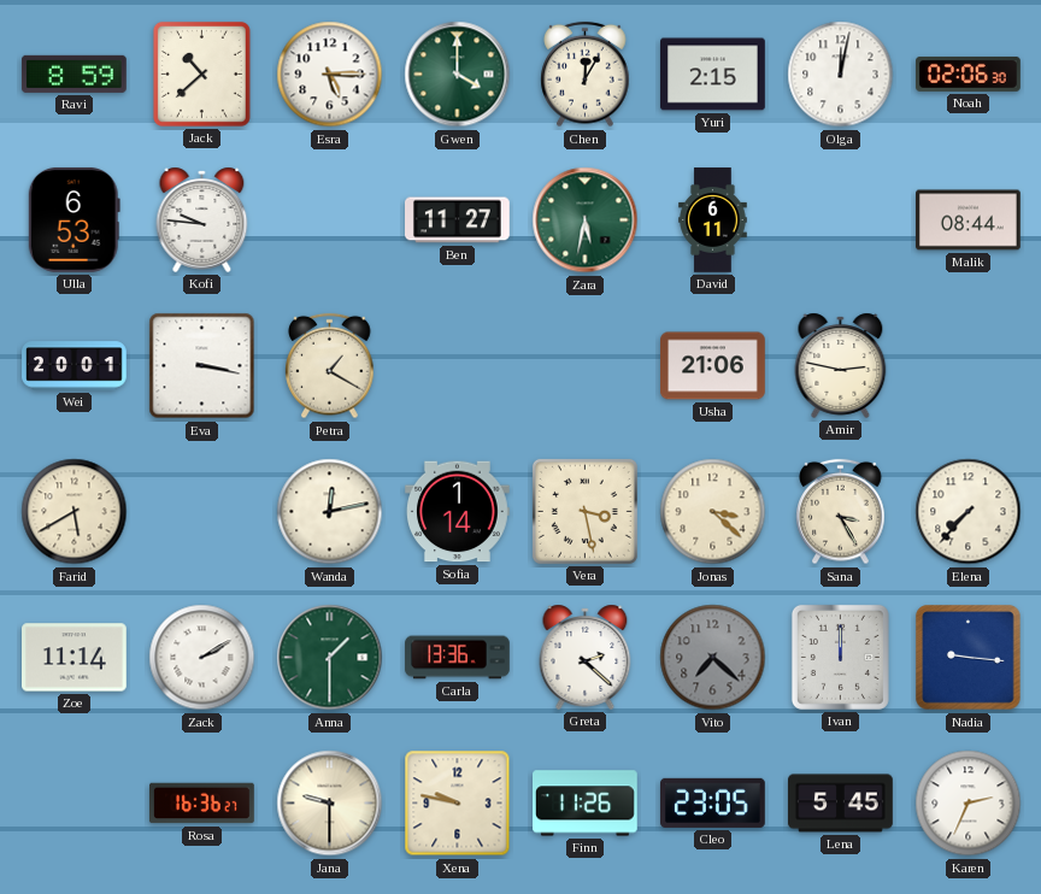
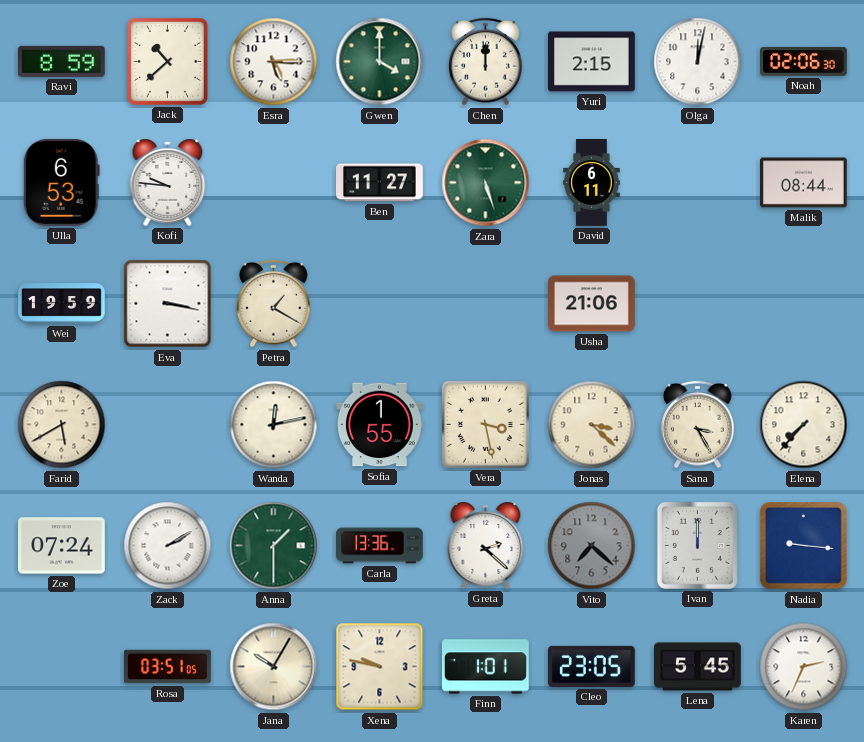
Chen: 12:05 -> 12:00
Zara: 5:32 -> 5:27
Wei: 20:01 -> 19:59
Amir: 2:47 -> none
Sofia: 1:14 -> 1:55
Zoe: 11:14 -> 07:24
Rosa: 16:36 -> 03:51
Jana: 9:30 -> 10:05
Finn: 11:26 -> 1:01
